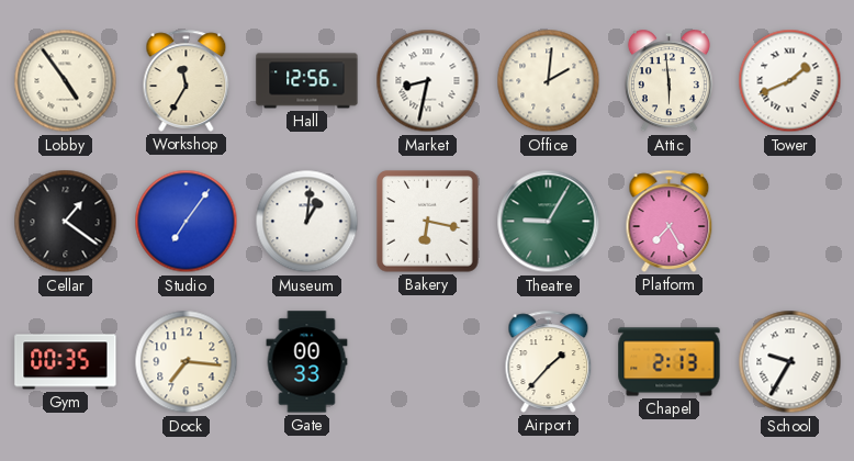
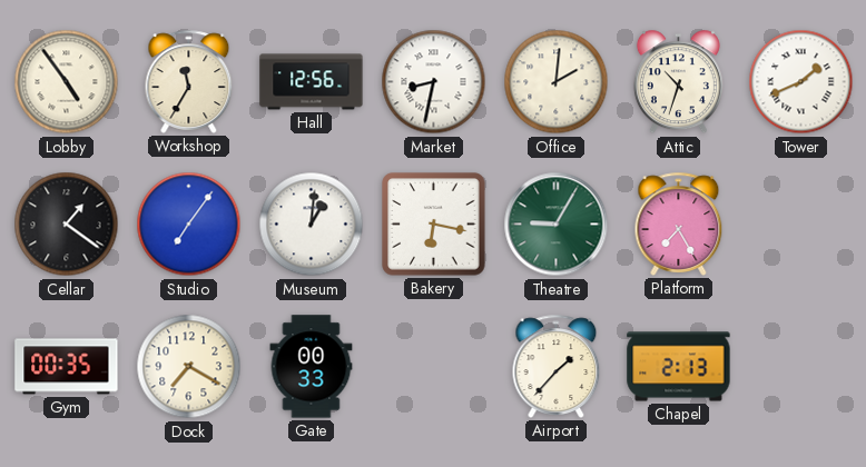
Attic: 5:59 -> 10:33
Dock: 7:16 -> 7:20
School: 9:35 -> none
